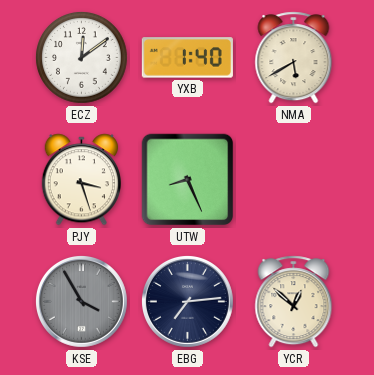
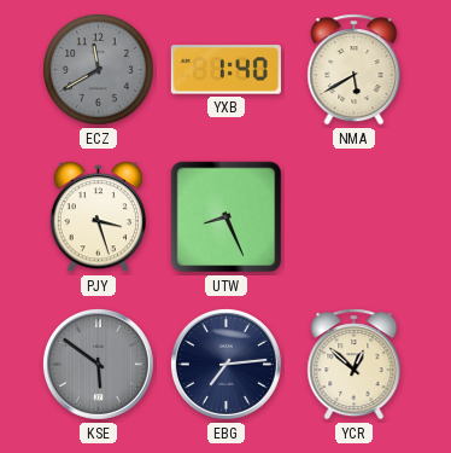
ECZ: 12:09 -> 11:40
ECZ dial: white -> grey
KSE: 3:55 -> 5:51
